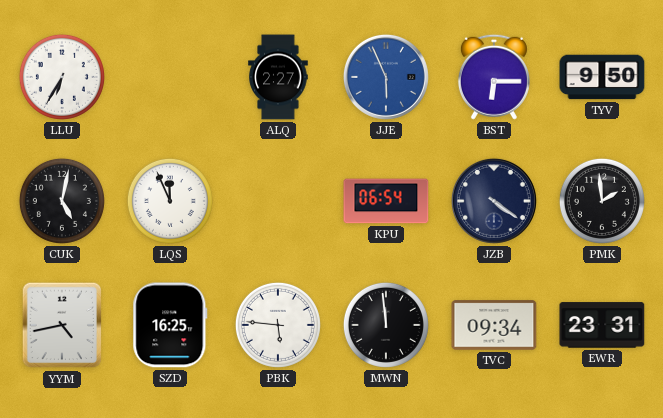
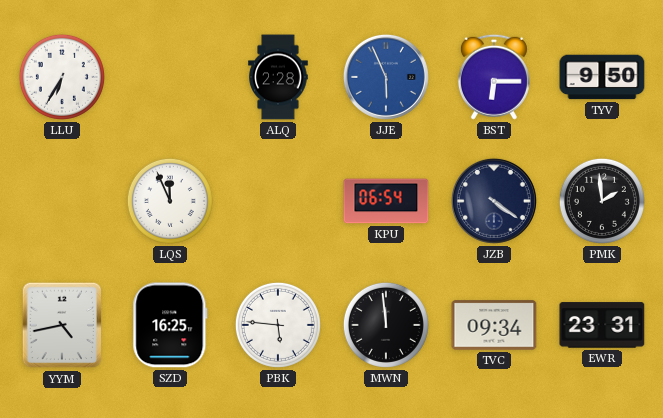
ALQ: 2:27 -> 2:28
CUK: 5:02 -> none
